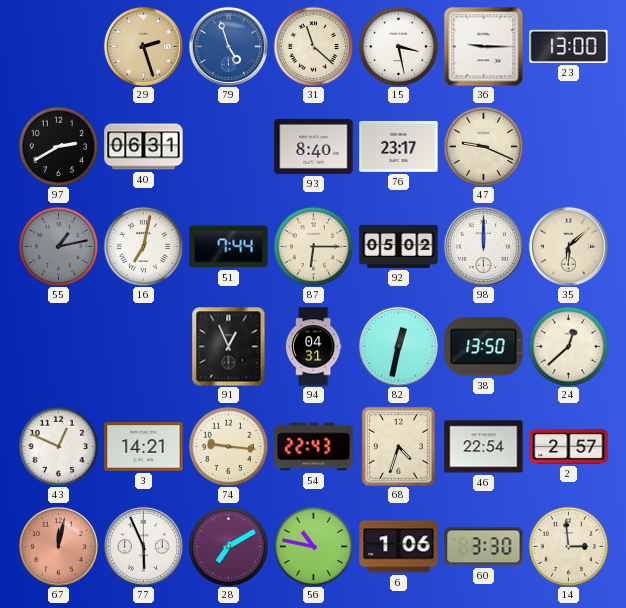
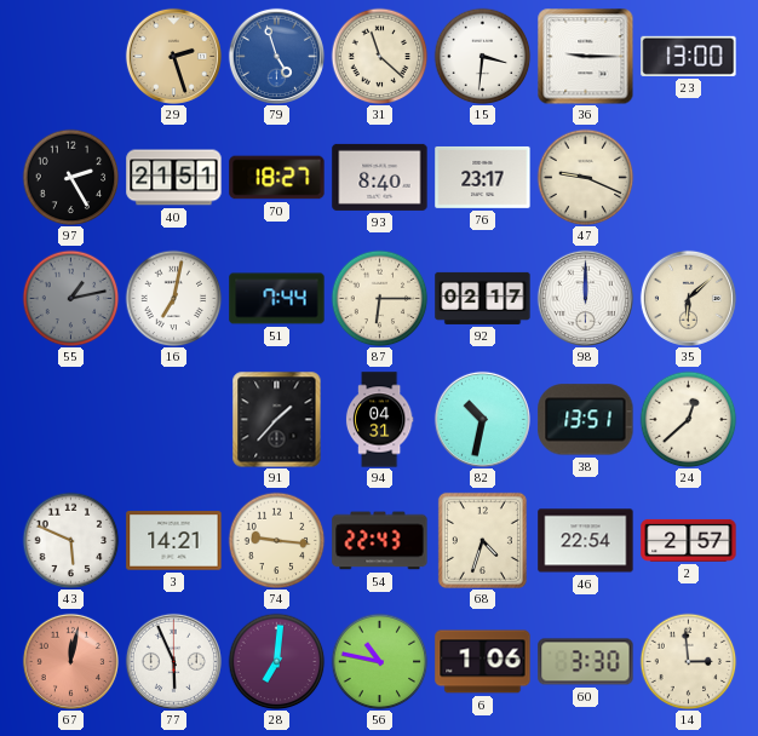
15: 3:28 -> 3:31
97: 2:40 -> 2:25
40: 06:31 -> 21:51
70: none -> 18:27
92: 05:02 -> 02:17
91: 12:56 -> 1:37
82: 12:32 -> 10:32
38: 13:50 -> 13:51
43: 12:49 -> 5:49
28: 7:10 -> 7:01
